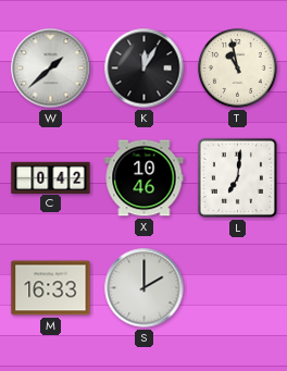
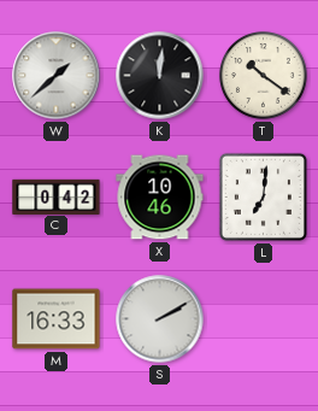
K: 12:05 -> 12:01
T: 10:58 -> 10:21
S: 2:00 -> 2:10
